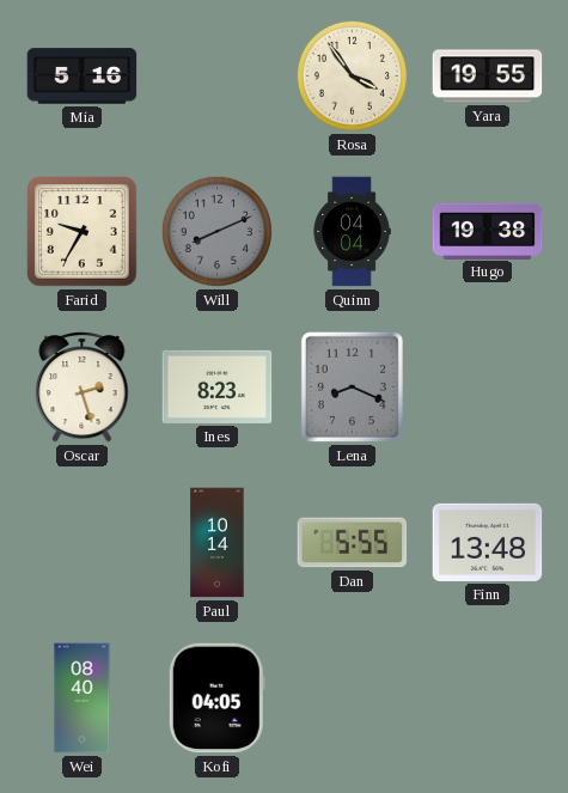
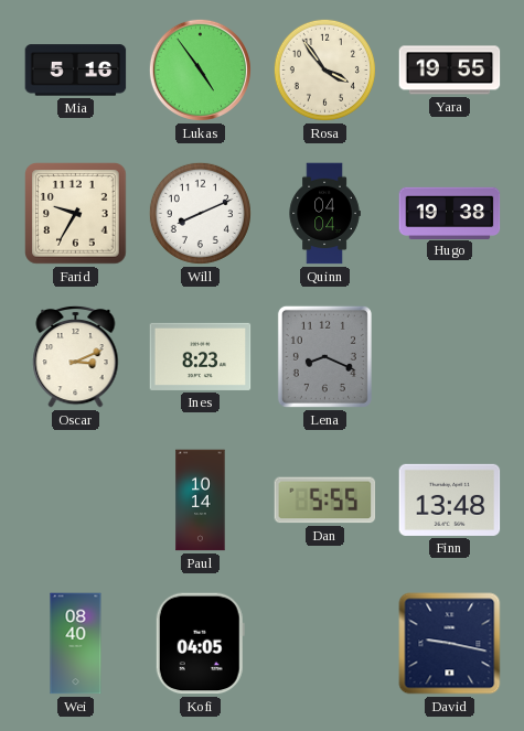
Lukas: none -> 4:54
Will dial: grey -> white
Oscar: 2:27 -> 3:11
David: none -> 9:17
